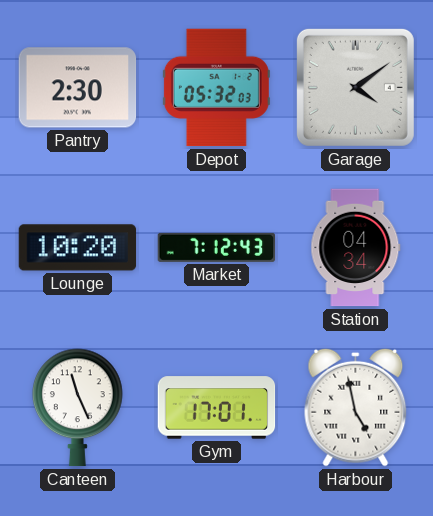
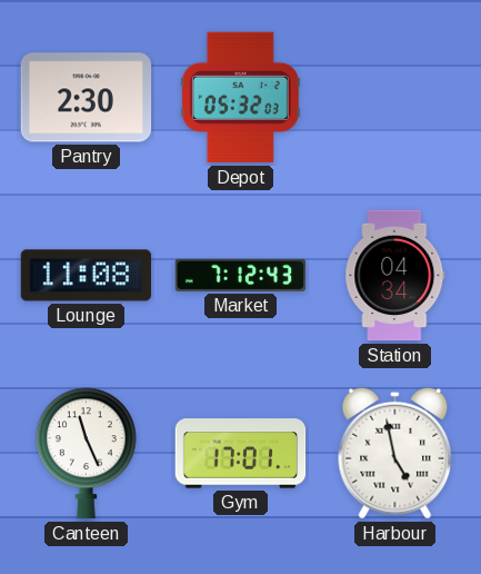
Garage: 4:09 -> none
Lounge: 10:20 -> 11:08
